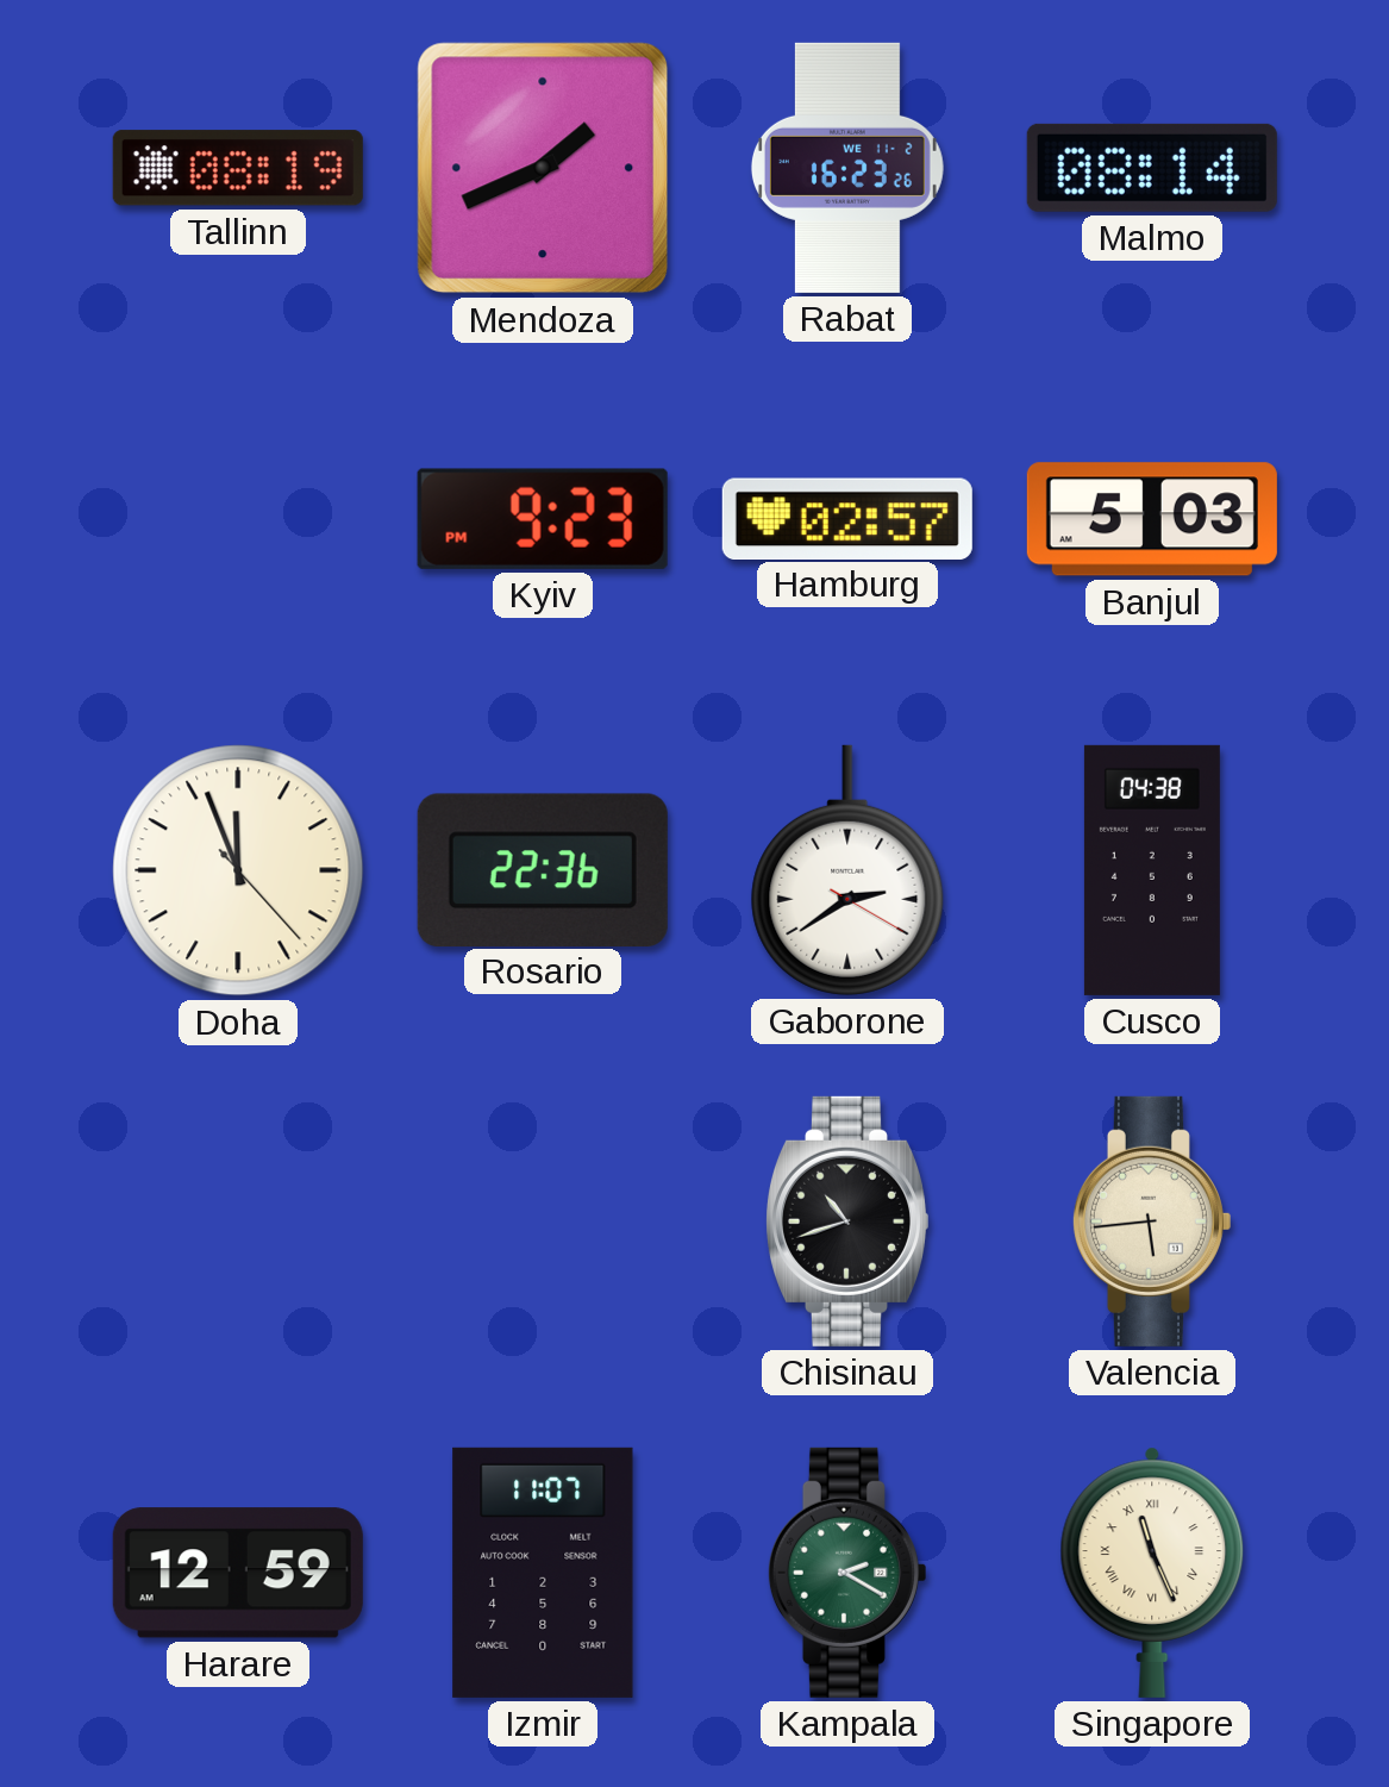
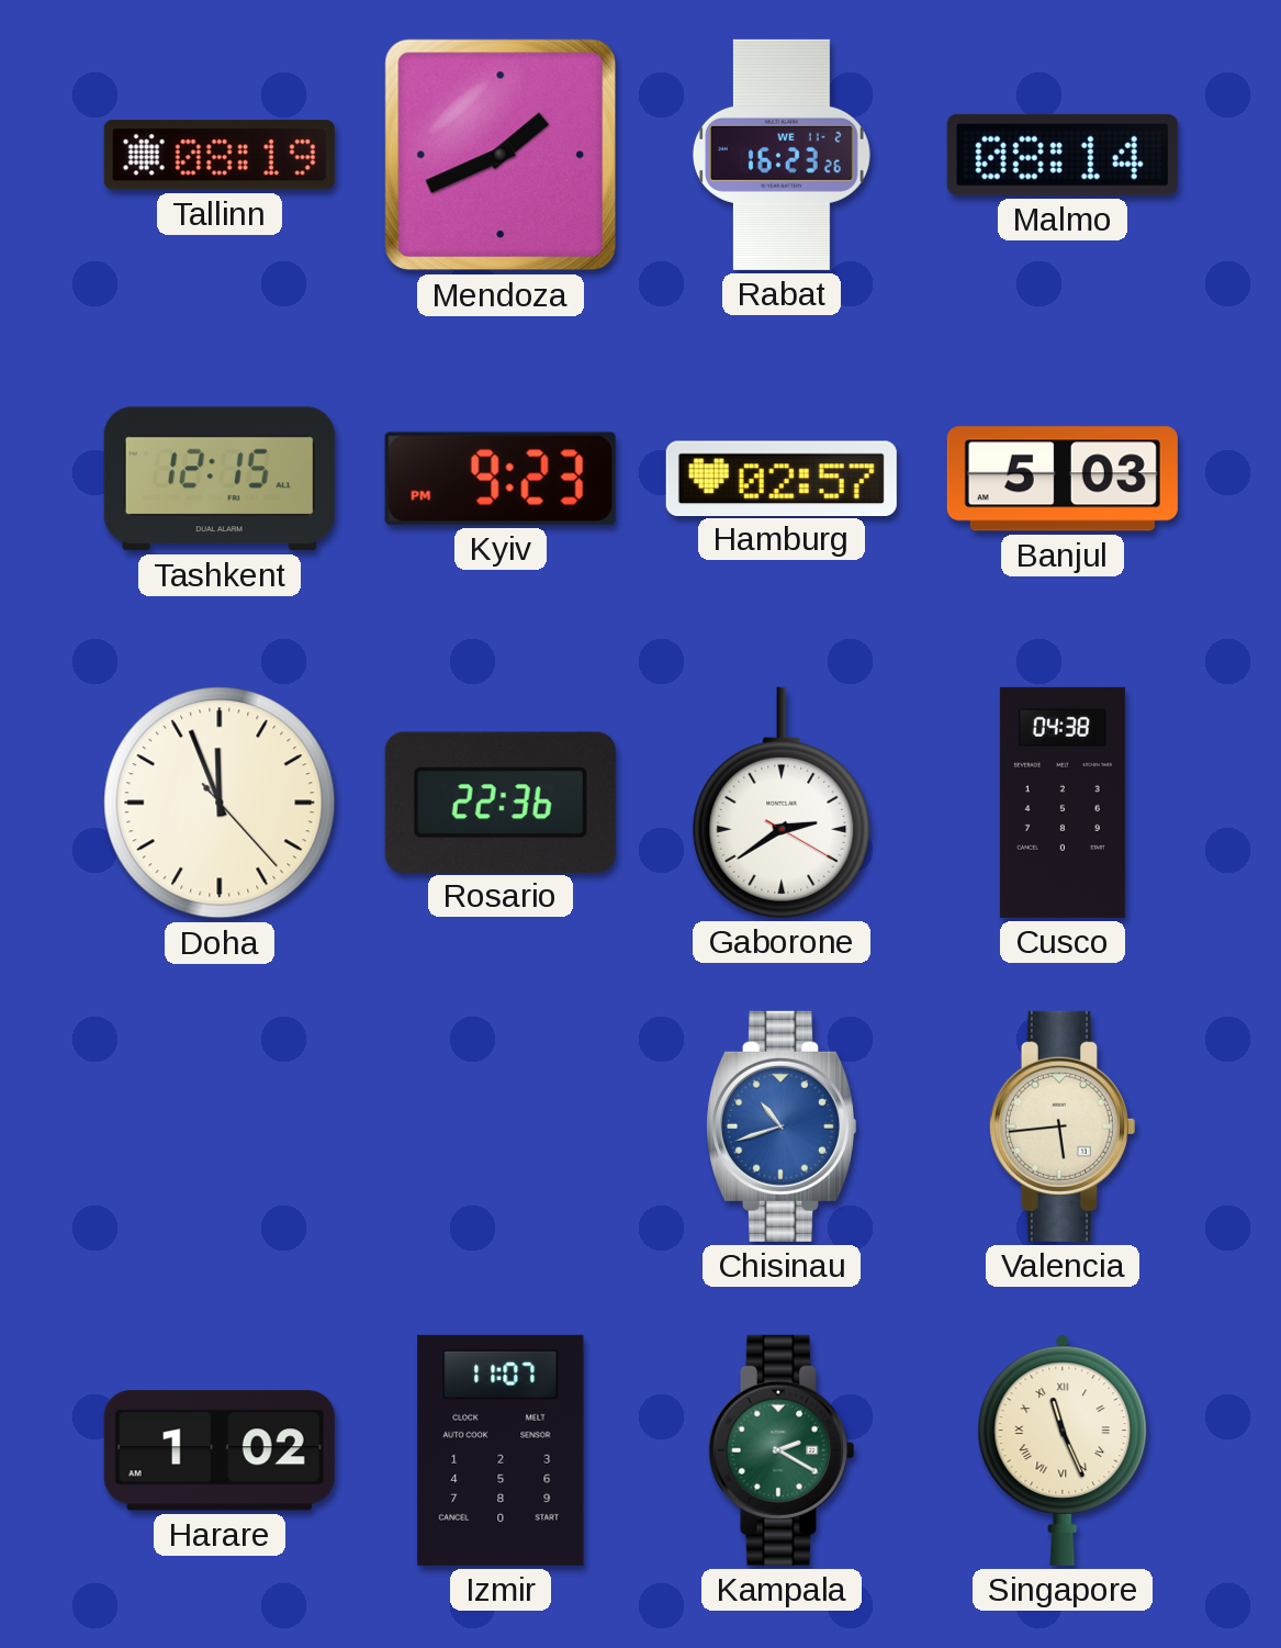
Tashkent: none -> 12:15
Chisinau dial: black -> blue
Harare: 12:59 -> 1:02
